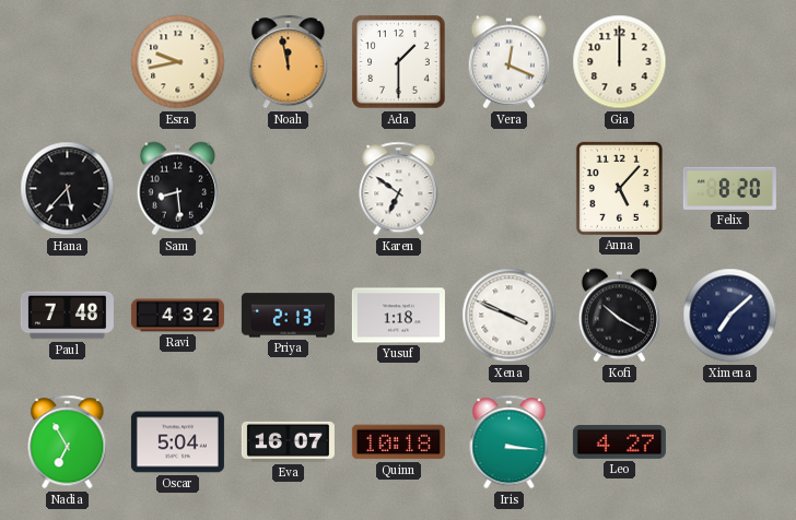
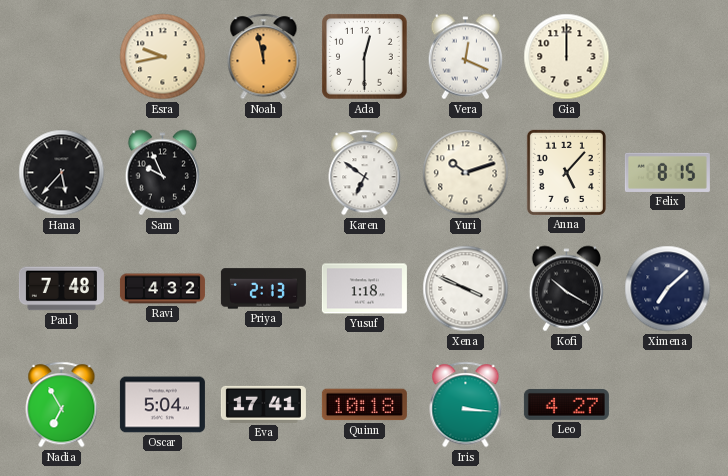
Ada: 1:30 -> 12:30
Sam: 8:29 -> 9:56
Yuri: none -> 10:12
Felix: 8:20 -> 8:15
Eva: 16:07 -> 17:41
